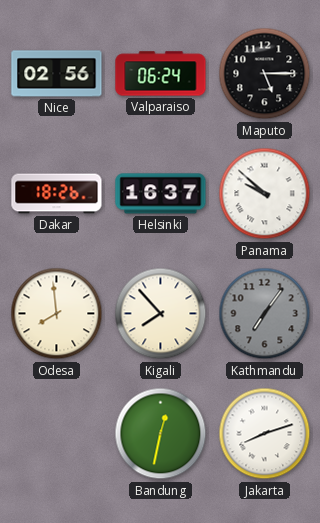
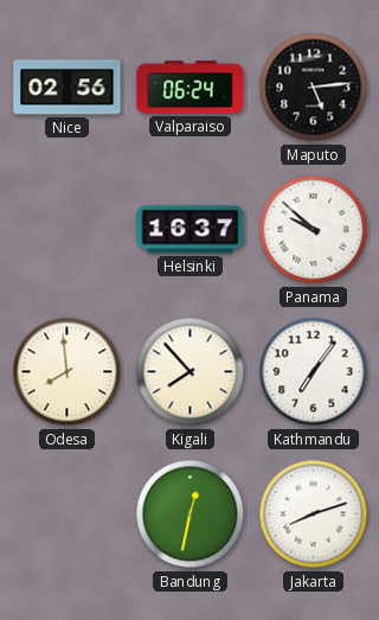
Maputo: 5:15 -> 5:14
Dakar: 18:26 -> none
Kathmandu dial: grey -> white
